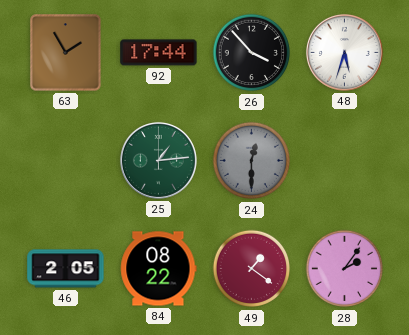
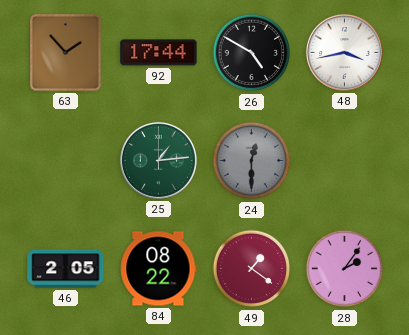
63: 1:55 -> 1:53
26: 3:53 -> 4:50
48: 5:33 -> 3:43
